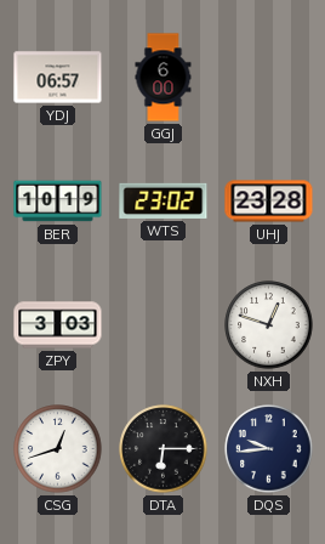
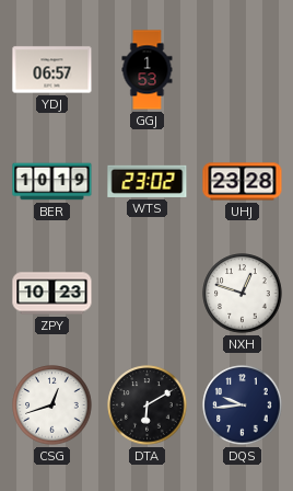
GGJ: 6:00 -> 1:53
ZPY: 3:03 -> 10:23
DTA: 6:15 -> 6:10
